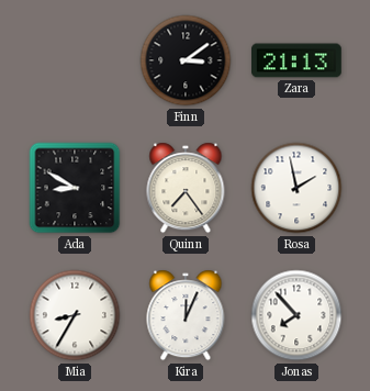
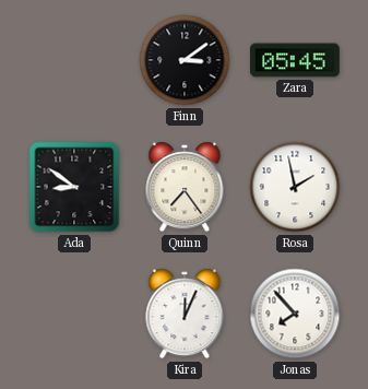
Zara: 21:13 -> 05:45
Ada: 8:50 -> 8:51
Mia: 8:35 -> none
